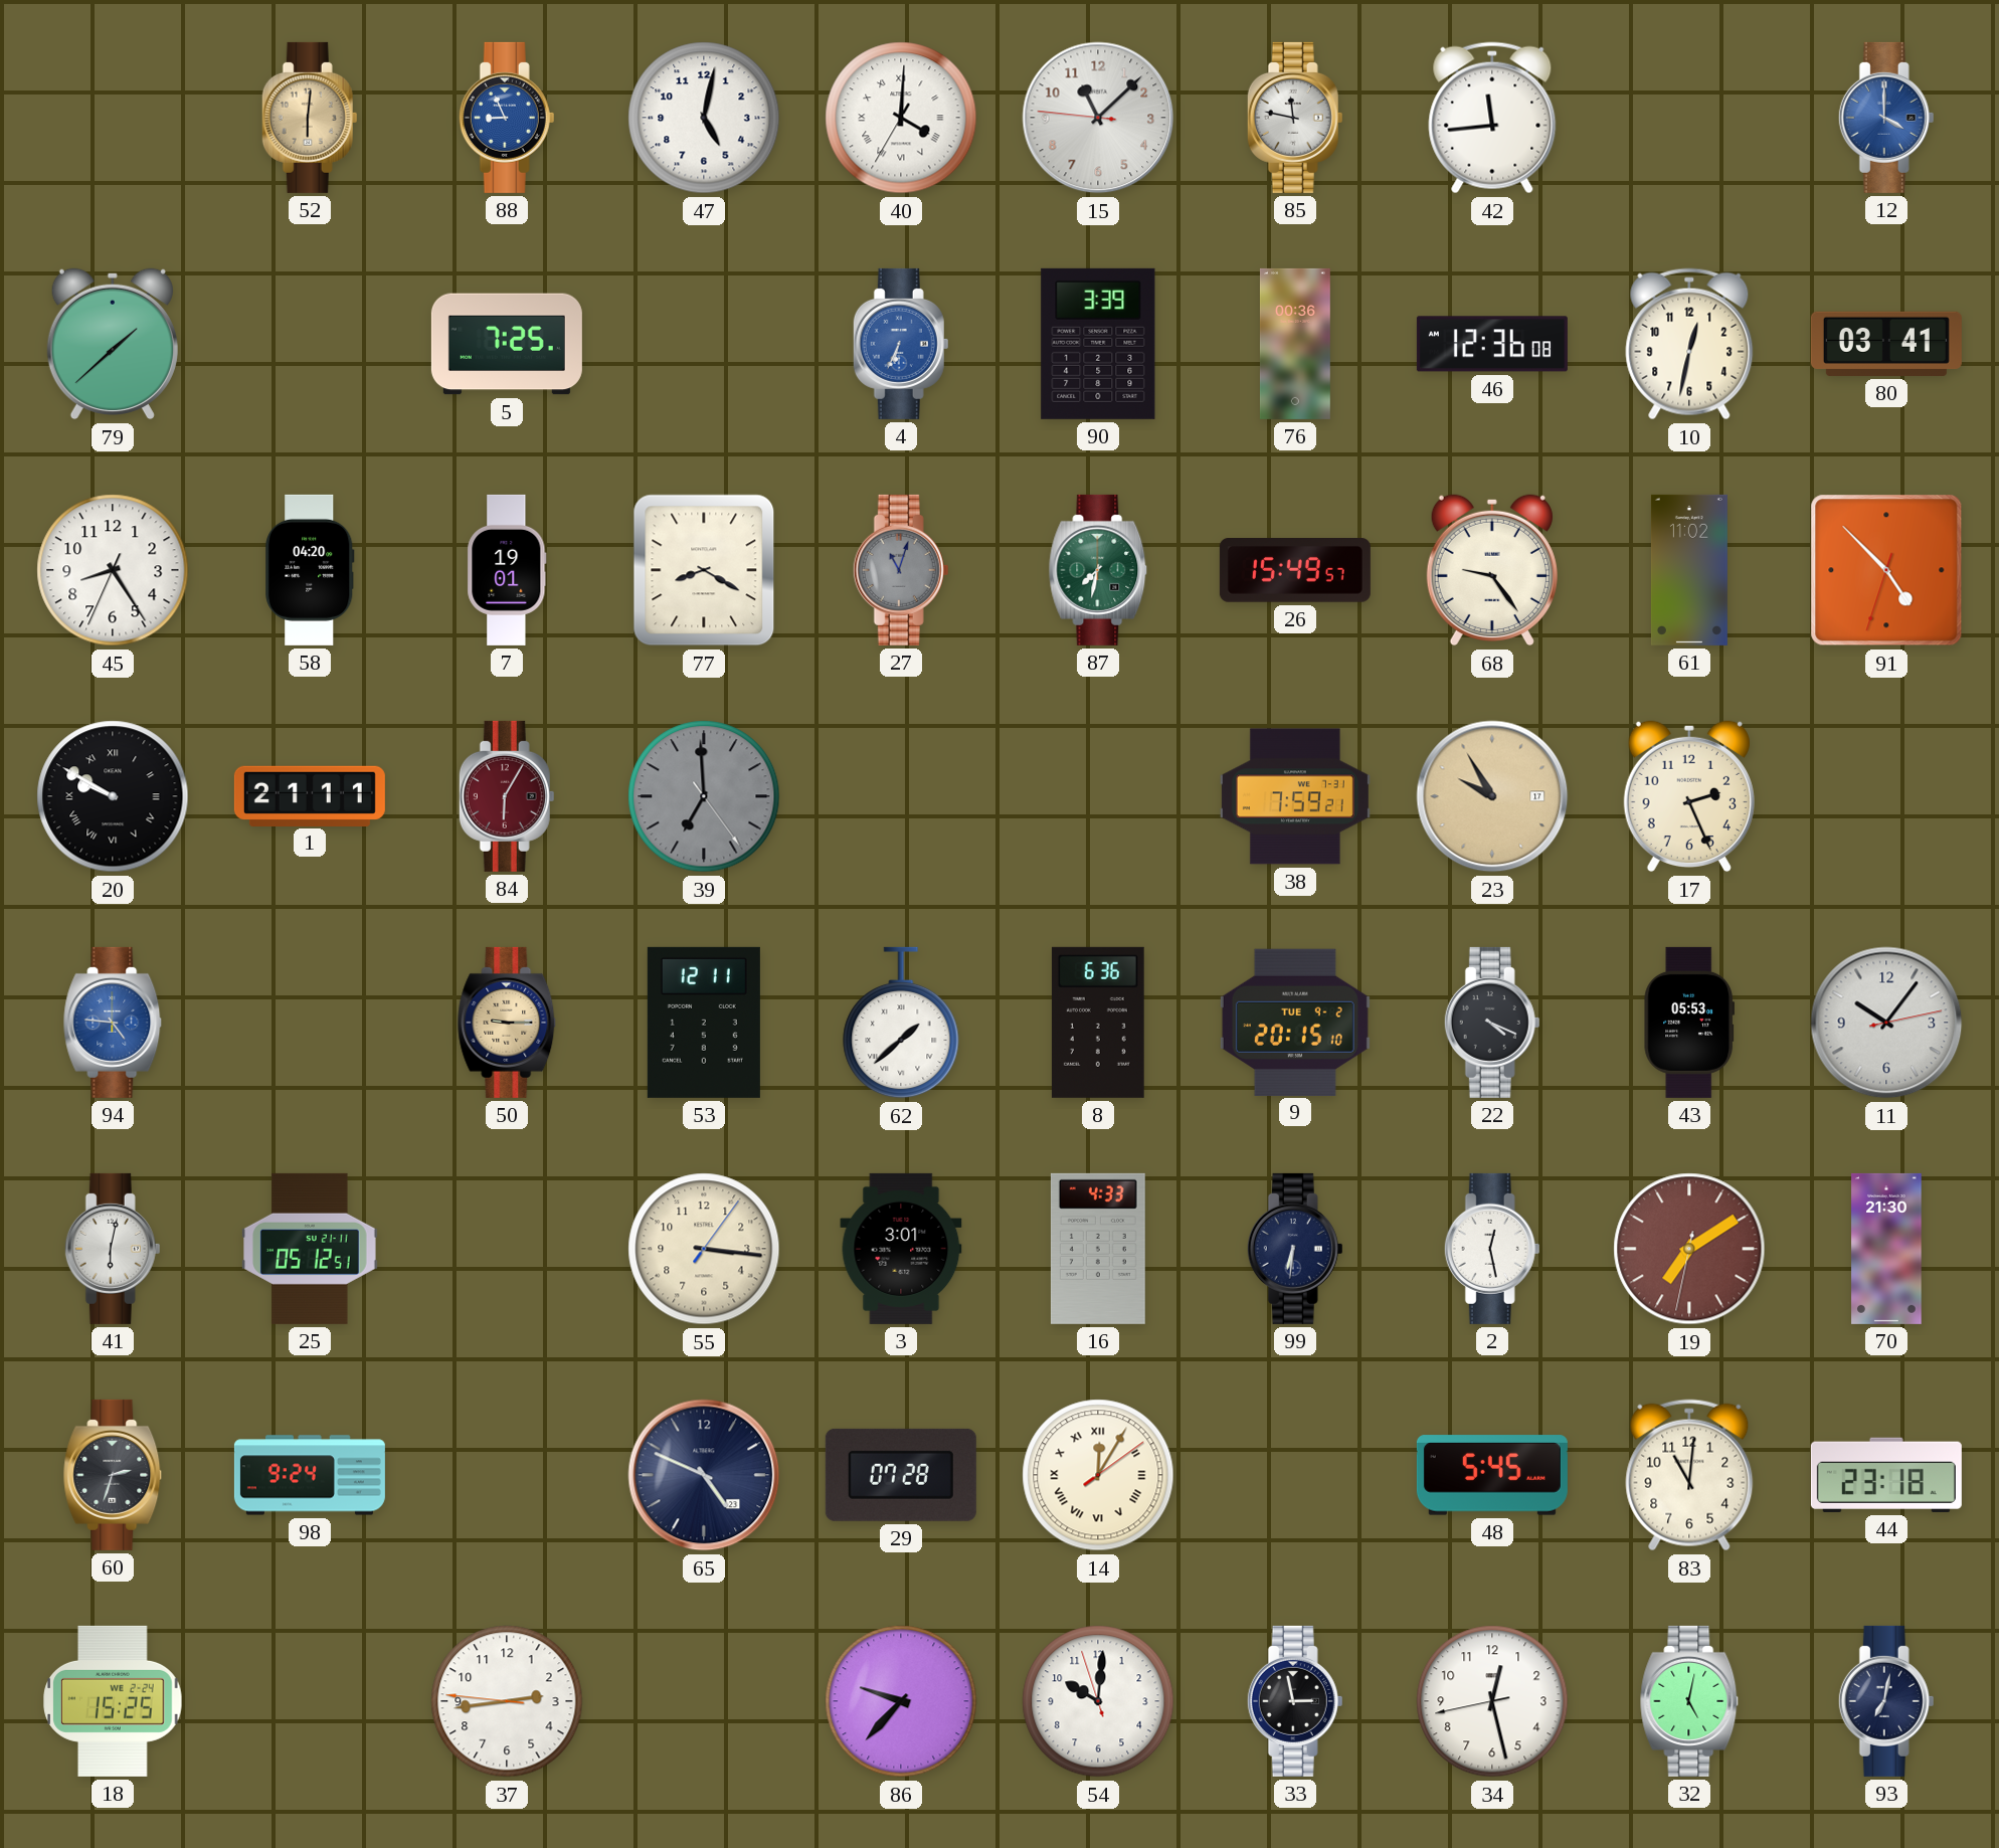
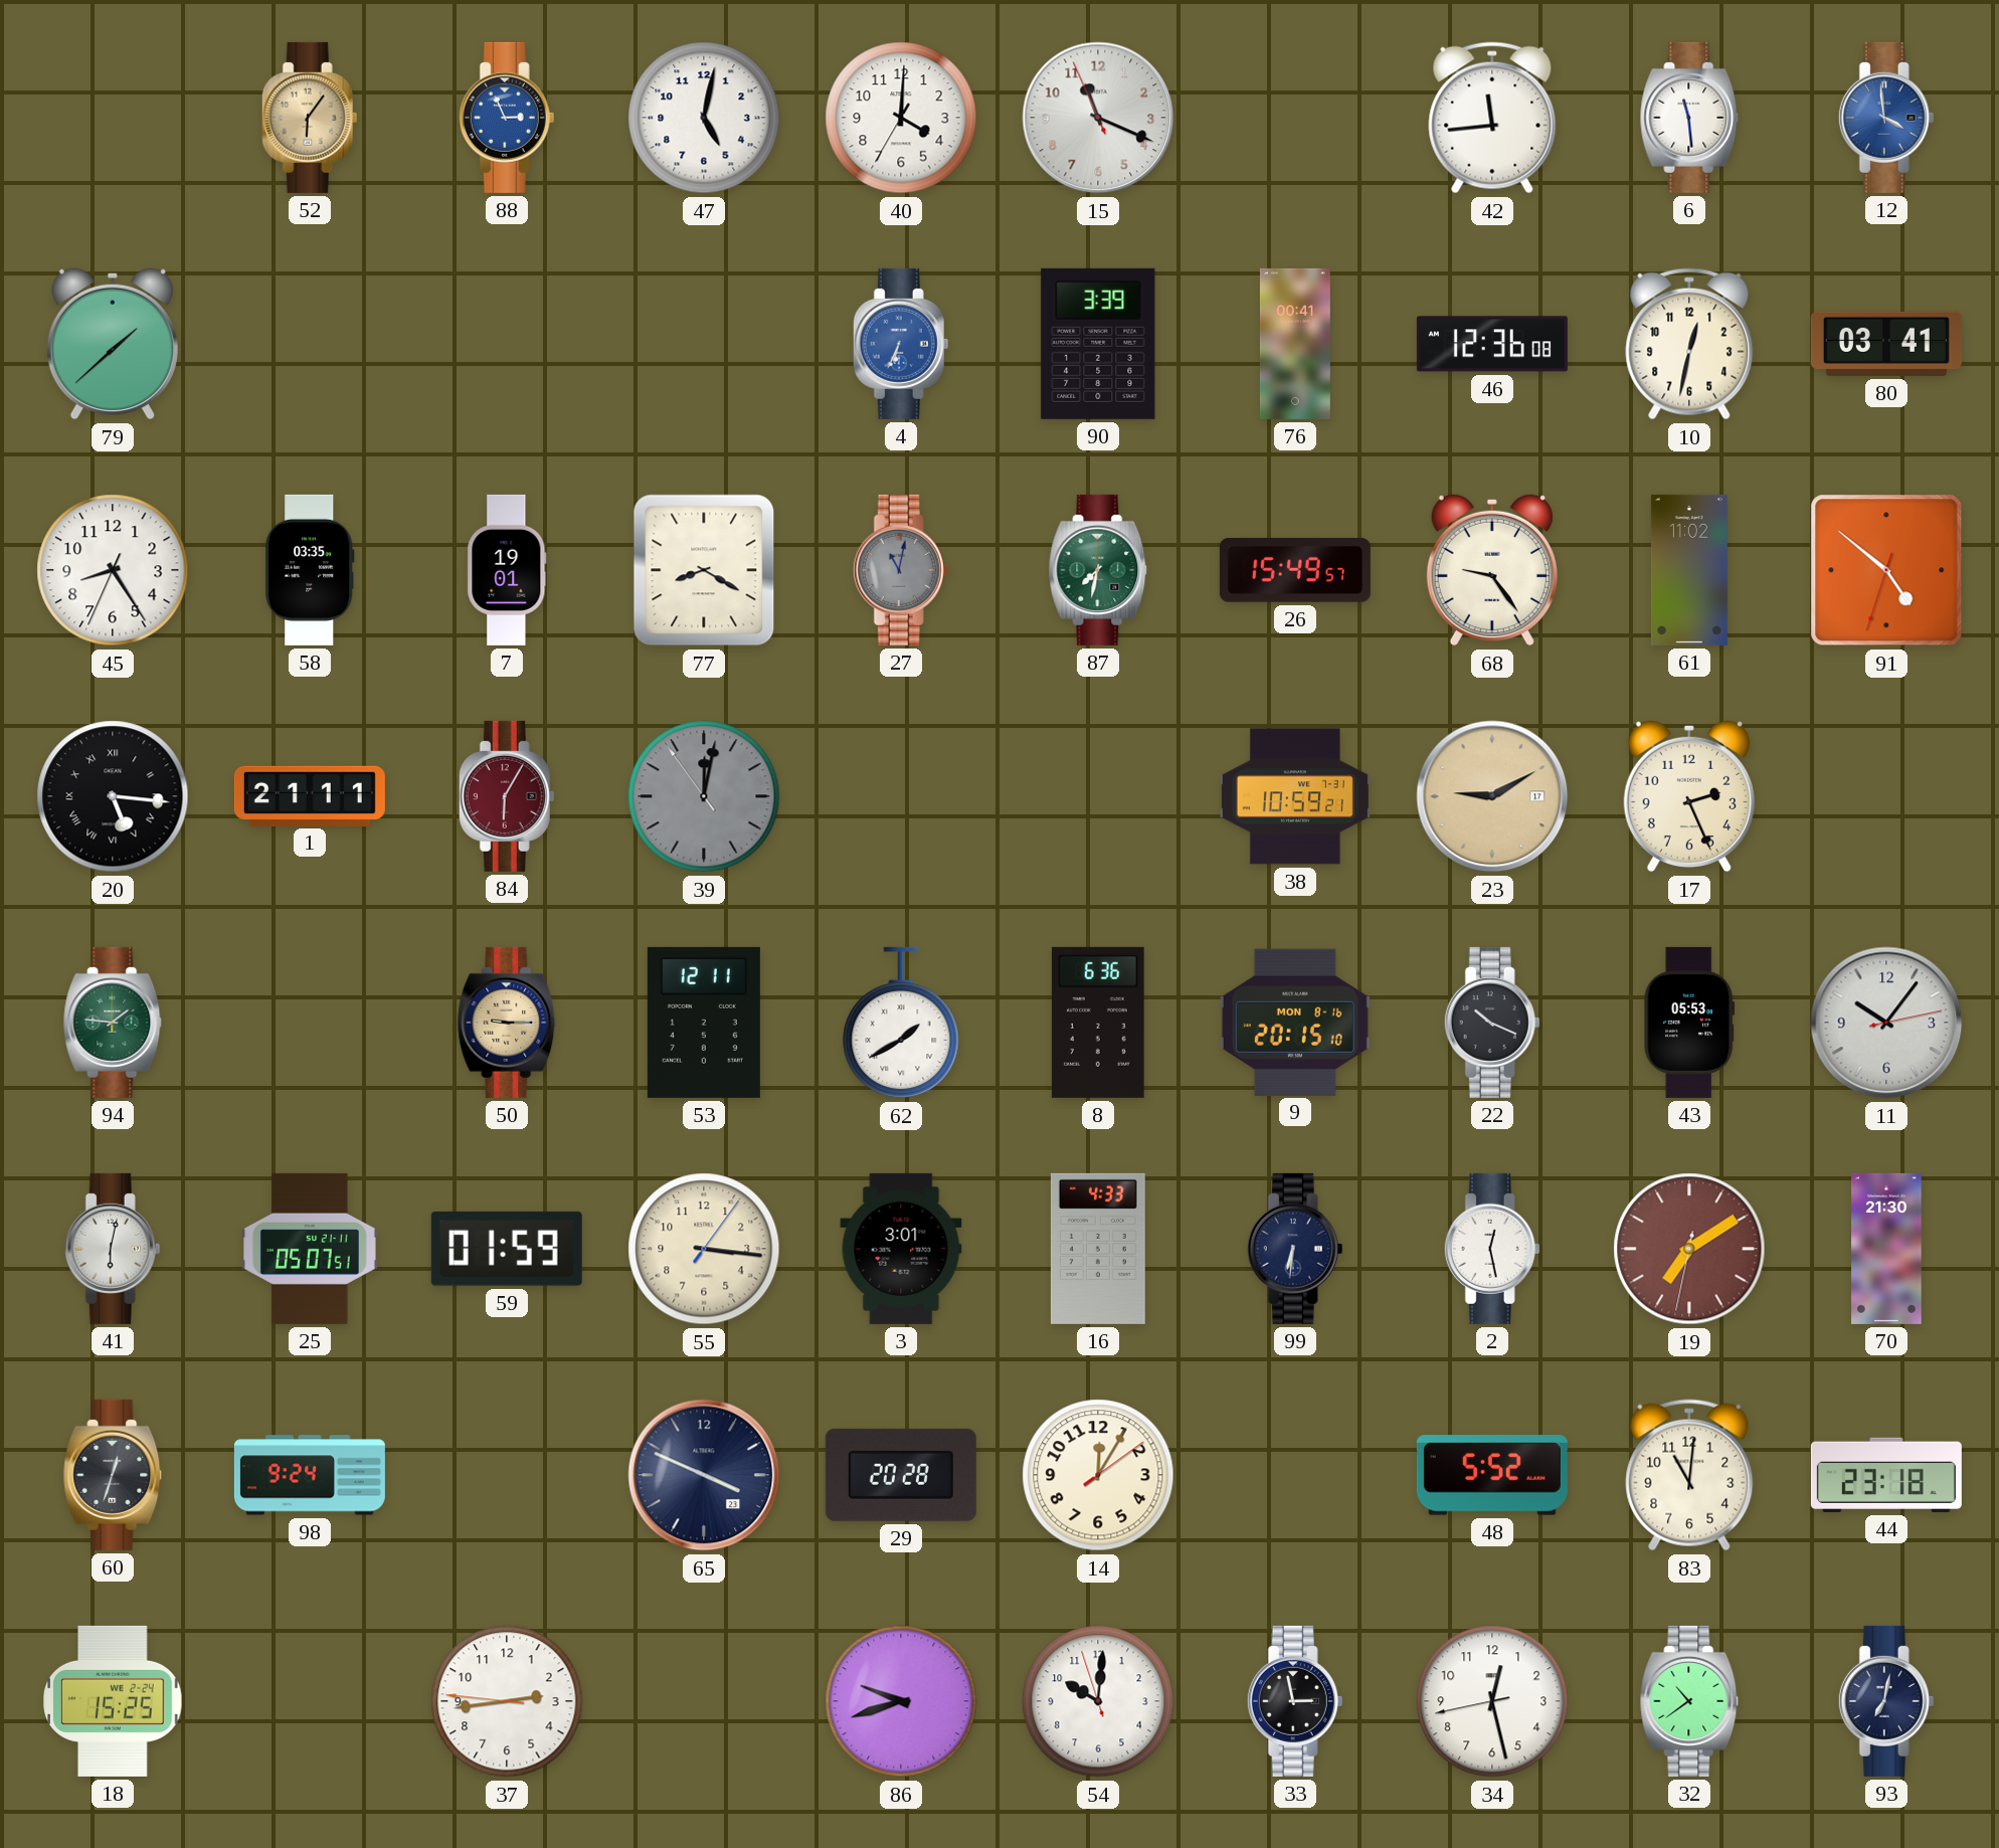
52: 6:01 -> 6:06
88: 8:56 -> 2:56
40 numerals: Roman -> Arabic
15: 11:07 -> 11:18
85: 11:47 -> none
6: none -> 11:29
12: 4:00 -> 3:59
5: 7:25 -> none
76: 00:36 -> 00:41
58: 04:20 -> 03:35
27: 11:03 -> 11:02
91: 4:52 -> 4:51
20: 9:50 -> 5:16
39: 6:59 -> 12:01
38: 7:59 -> 10:59
23: 9:55 -> 9:10
94: 4:46 -> 1:46
94 dial: blue -> green
62: 1:38 -> 1:40
9 date: TUE 9-2 -> MON 8-16
22: 4:19 -> 10:19
25: 05:12 -> 05:07
59: none -> 01:59
60: 2:33 -> 12:33
65: 4:49 -> 3:49
29: 07:28 -> 20:28
14 numerals: Roman -> Arabic
48: 5:45 -> 5:52
86: 9:37 -> 9:42
32: 5:02 -> 10:39
